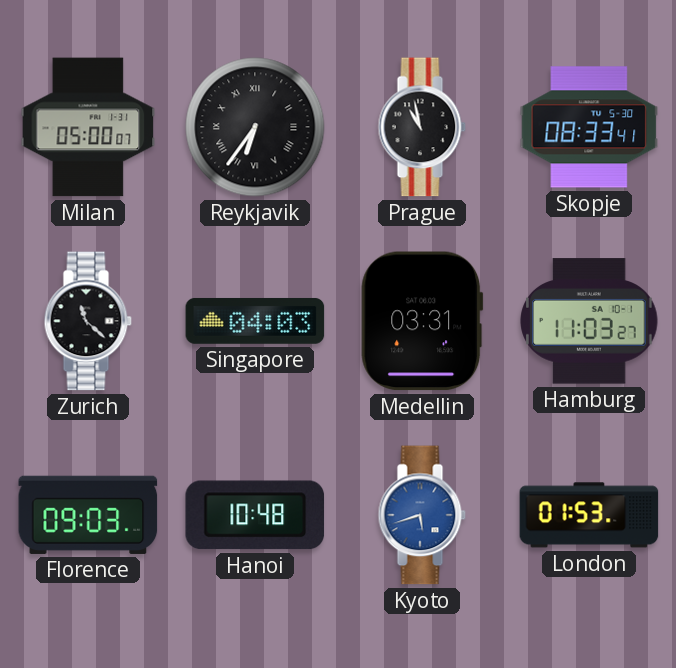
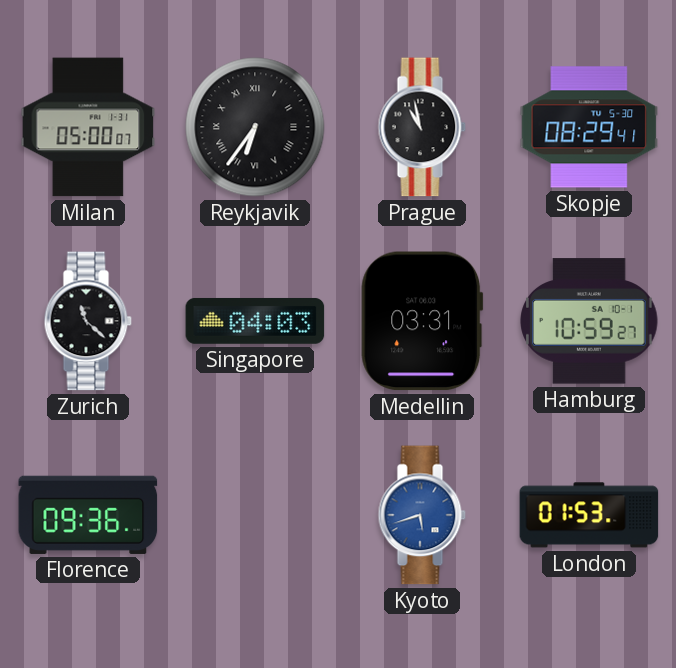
Skopje: 08:33 -> 08:29
Hamburg: 11:03 -> 10:59
Florence: 09:03 -> 09:36
Hanoi: 10:48 -> none
